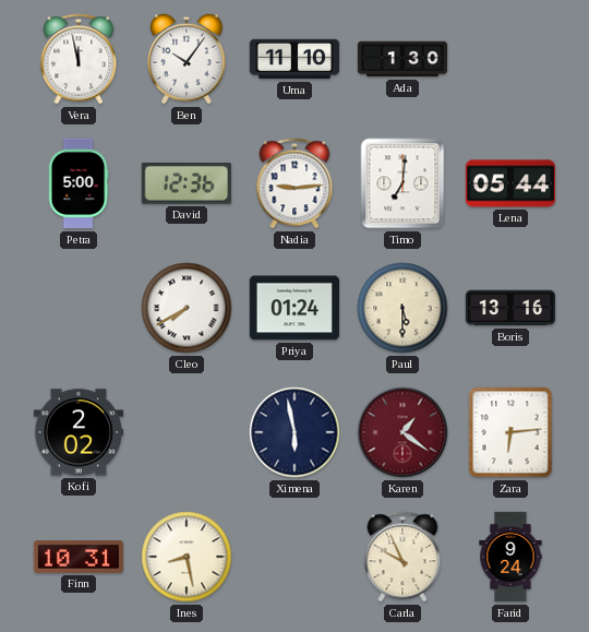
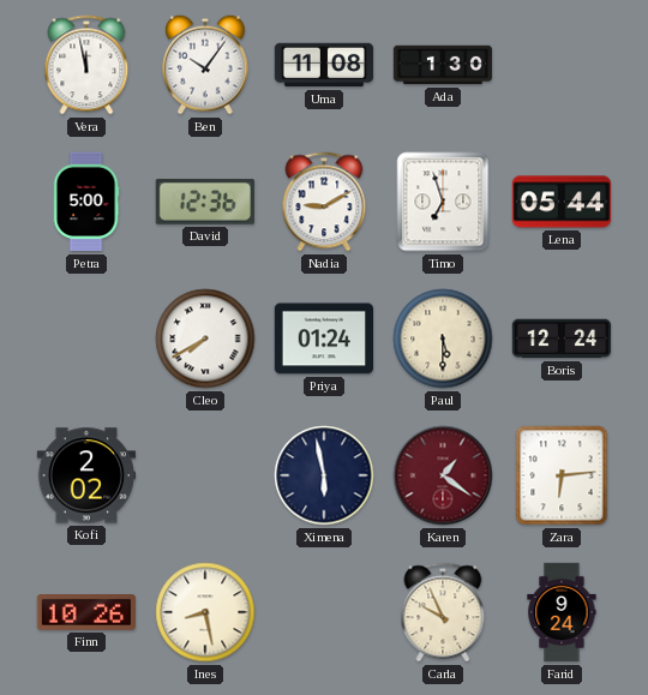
Uma: 11:10 -> 11:08
Nadia: 9:14 -> 9:10
Timo: 7:01 -> 6:57
Boris: 13:16 -> 12:24
Finn: 10:31 -> 10:26
